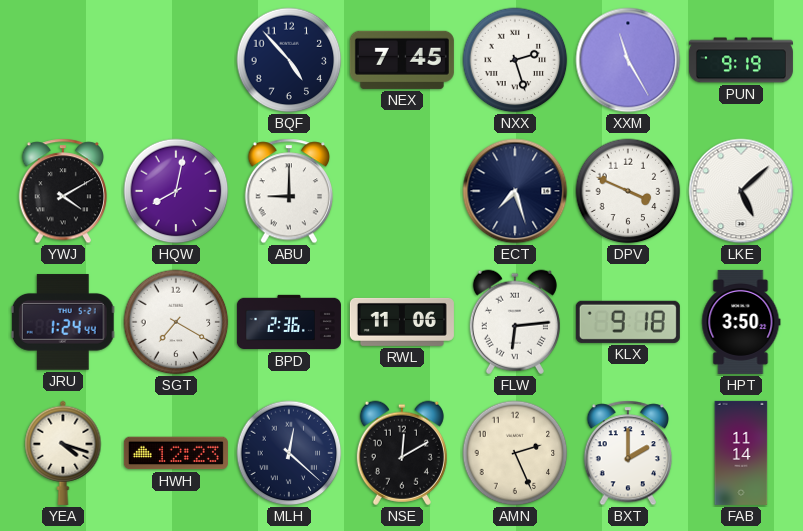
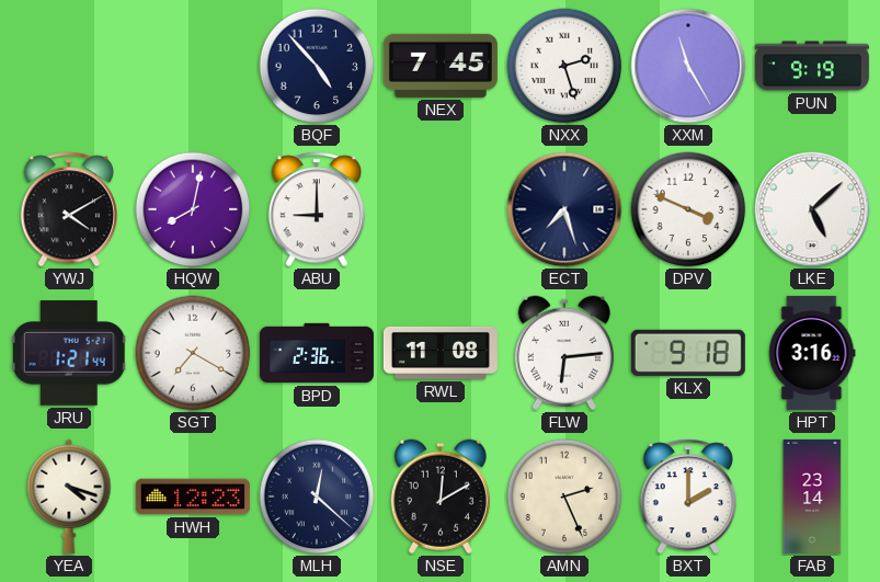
JRU: 1:24 -> 1:21
RWL: 11:06 -> 11:08
HPT: 3:50 -> 3:16
FAB: 11:14 -> 23:14
